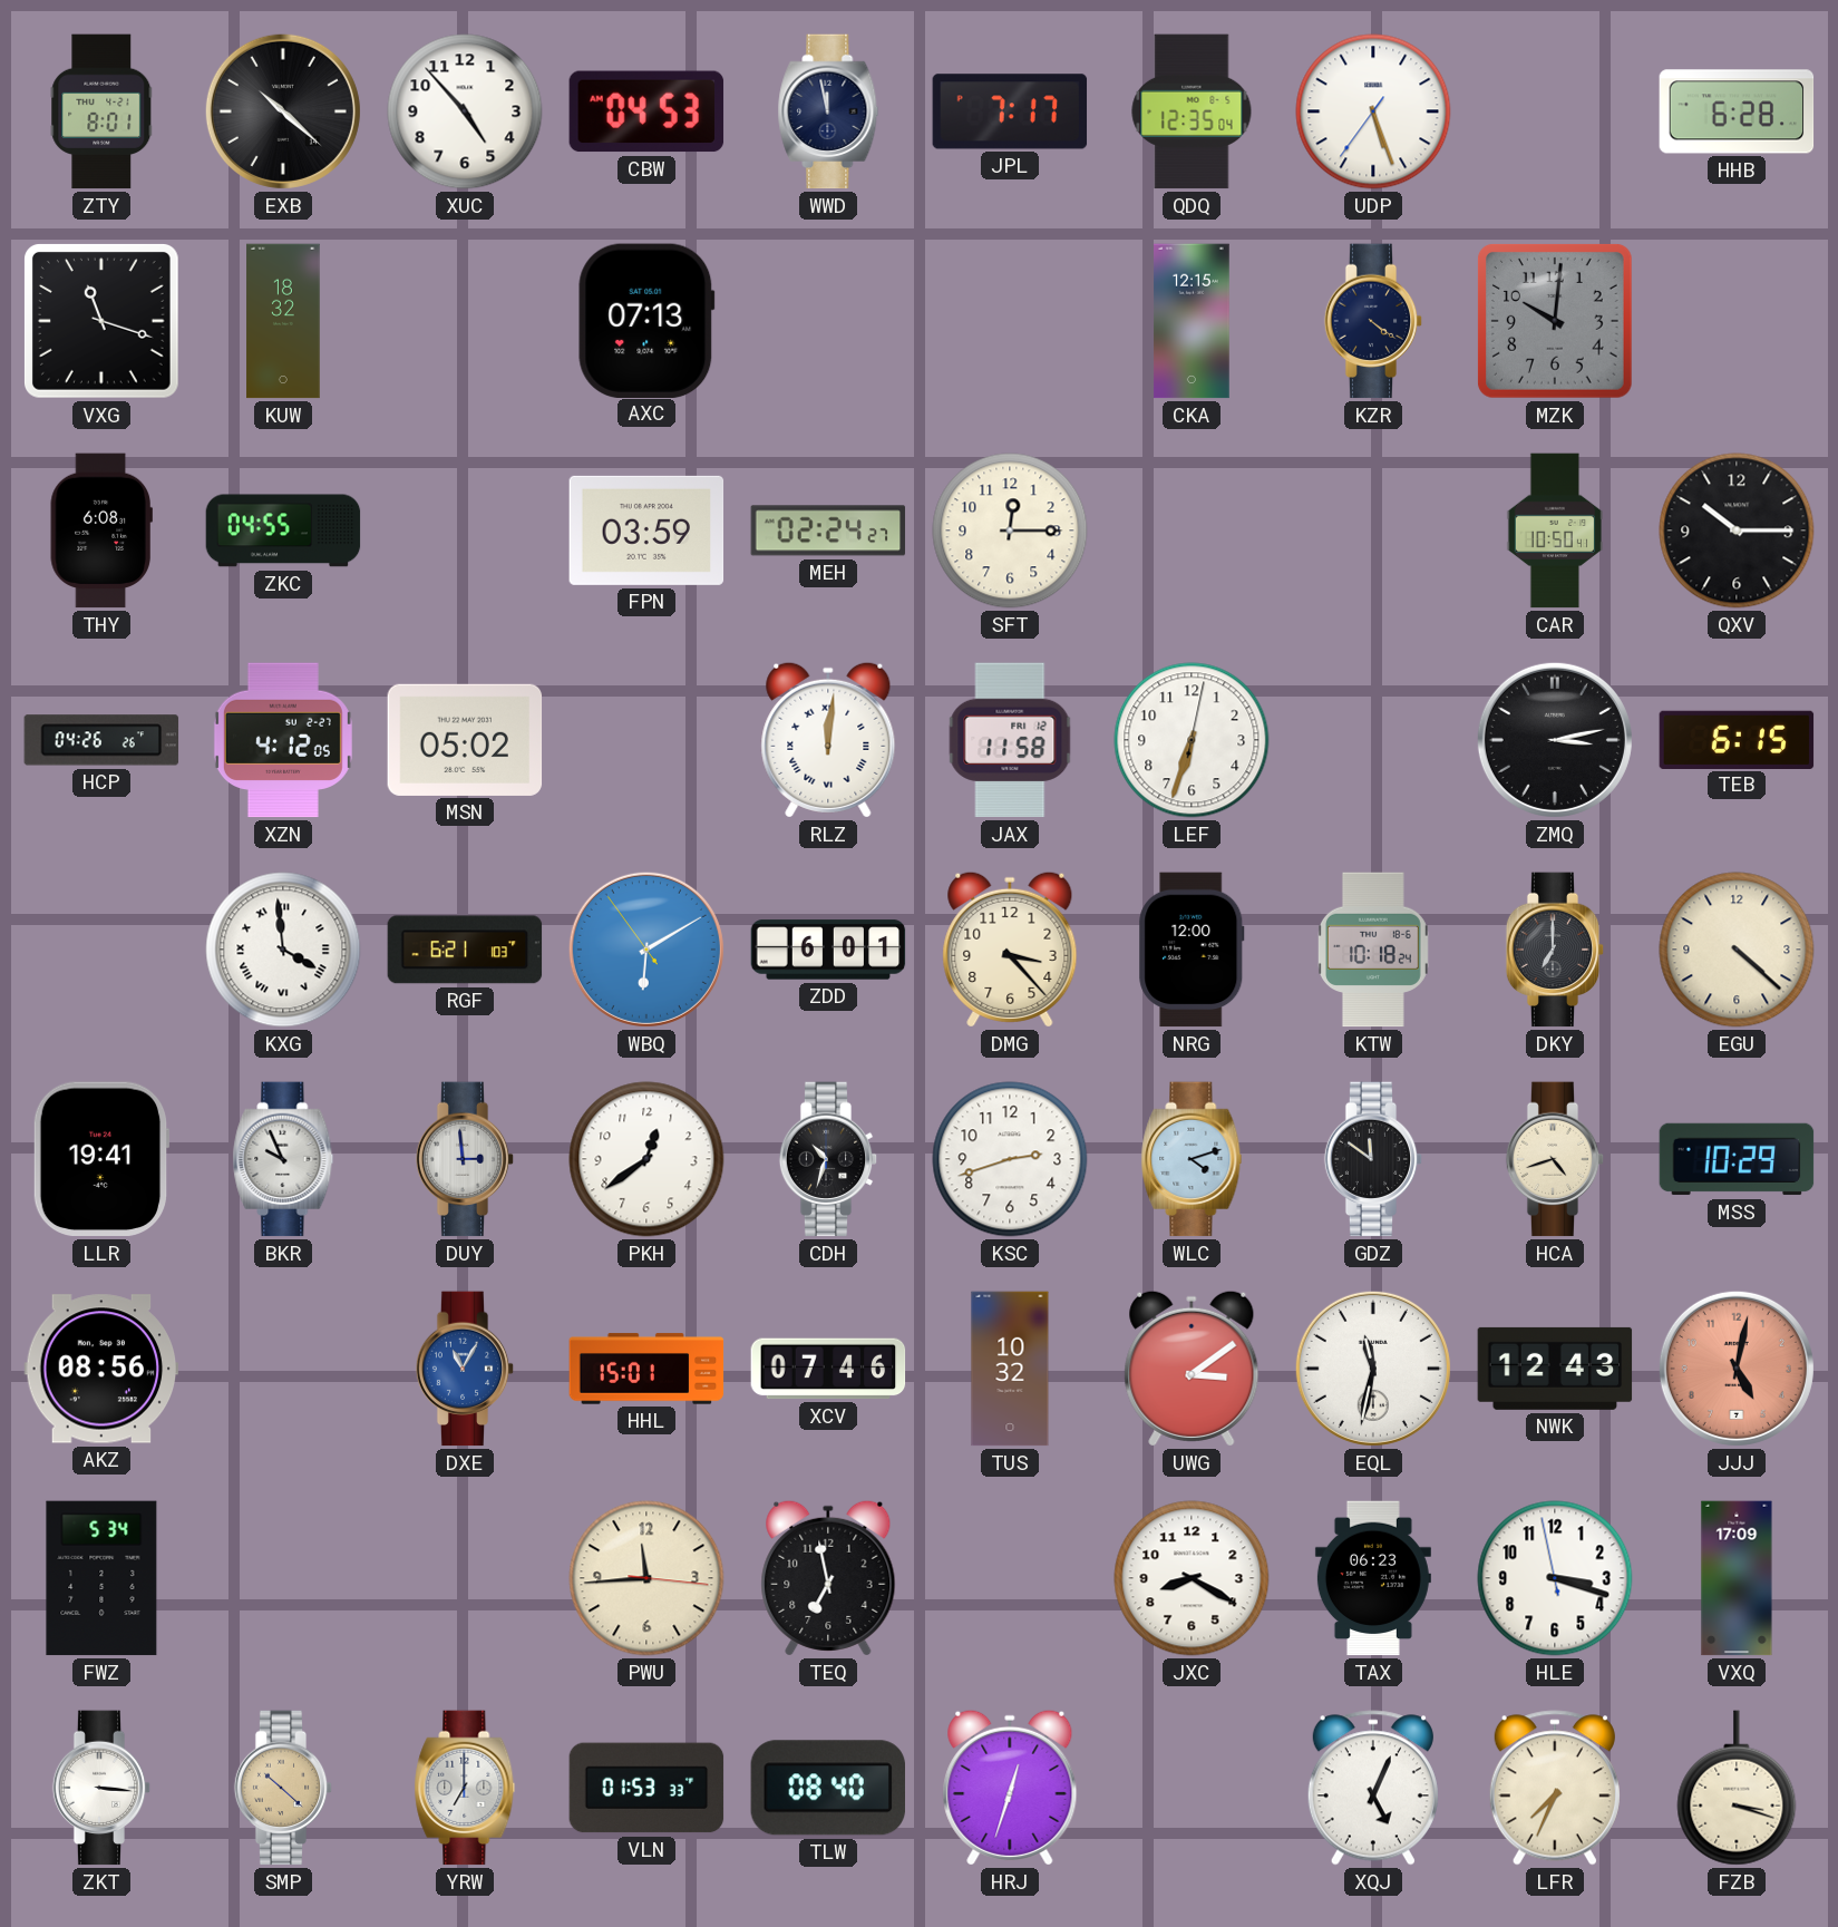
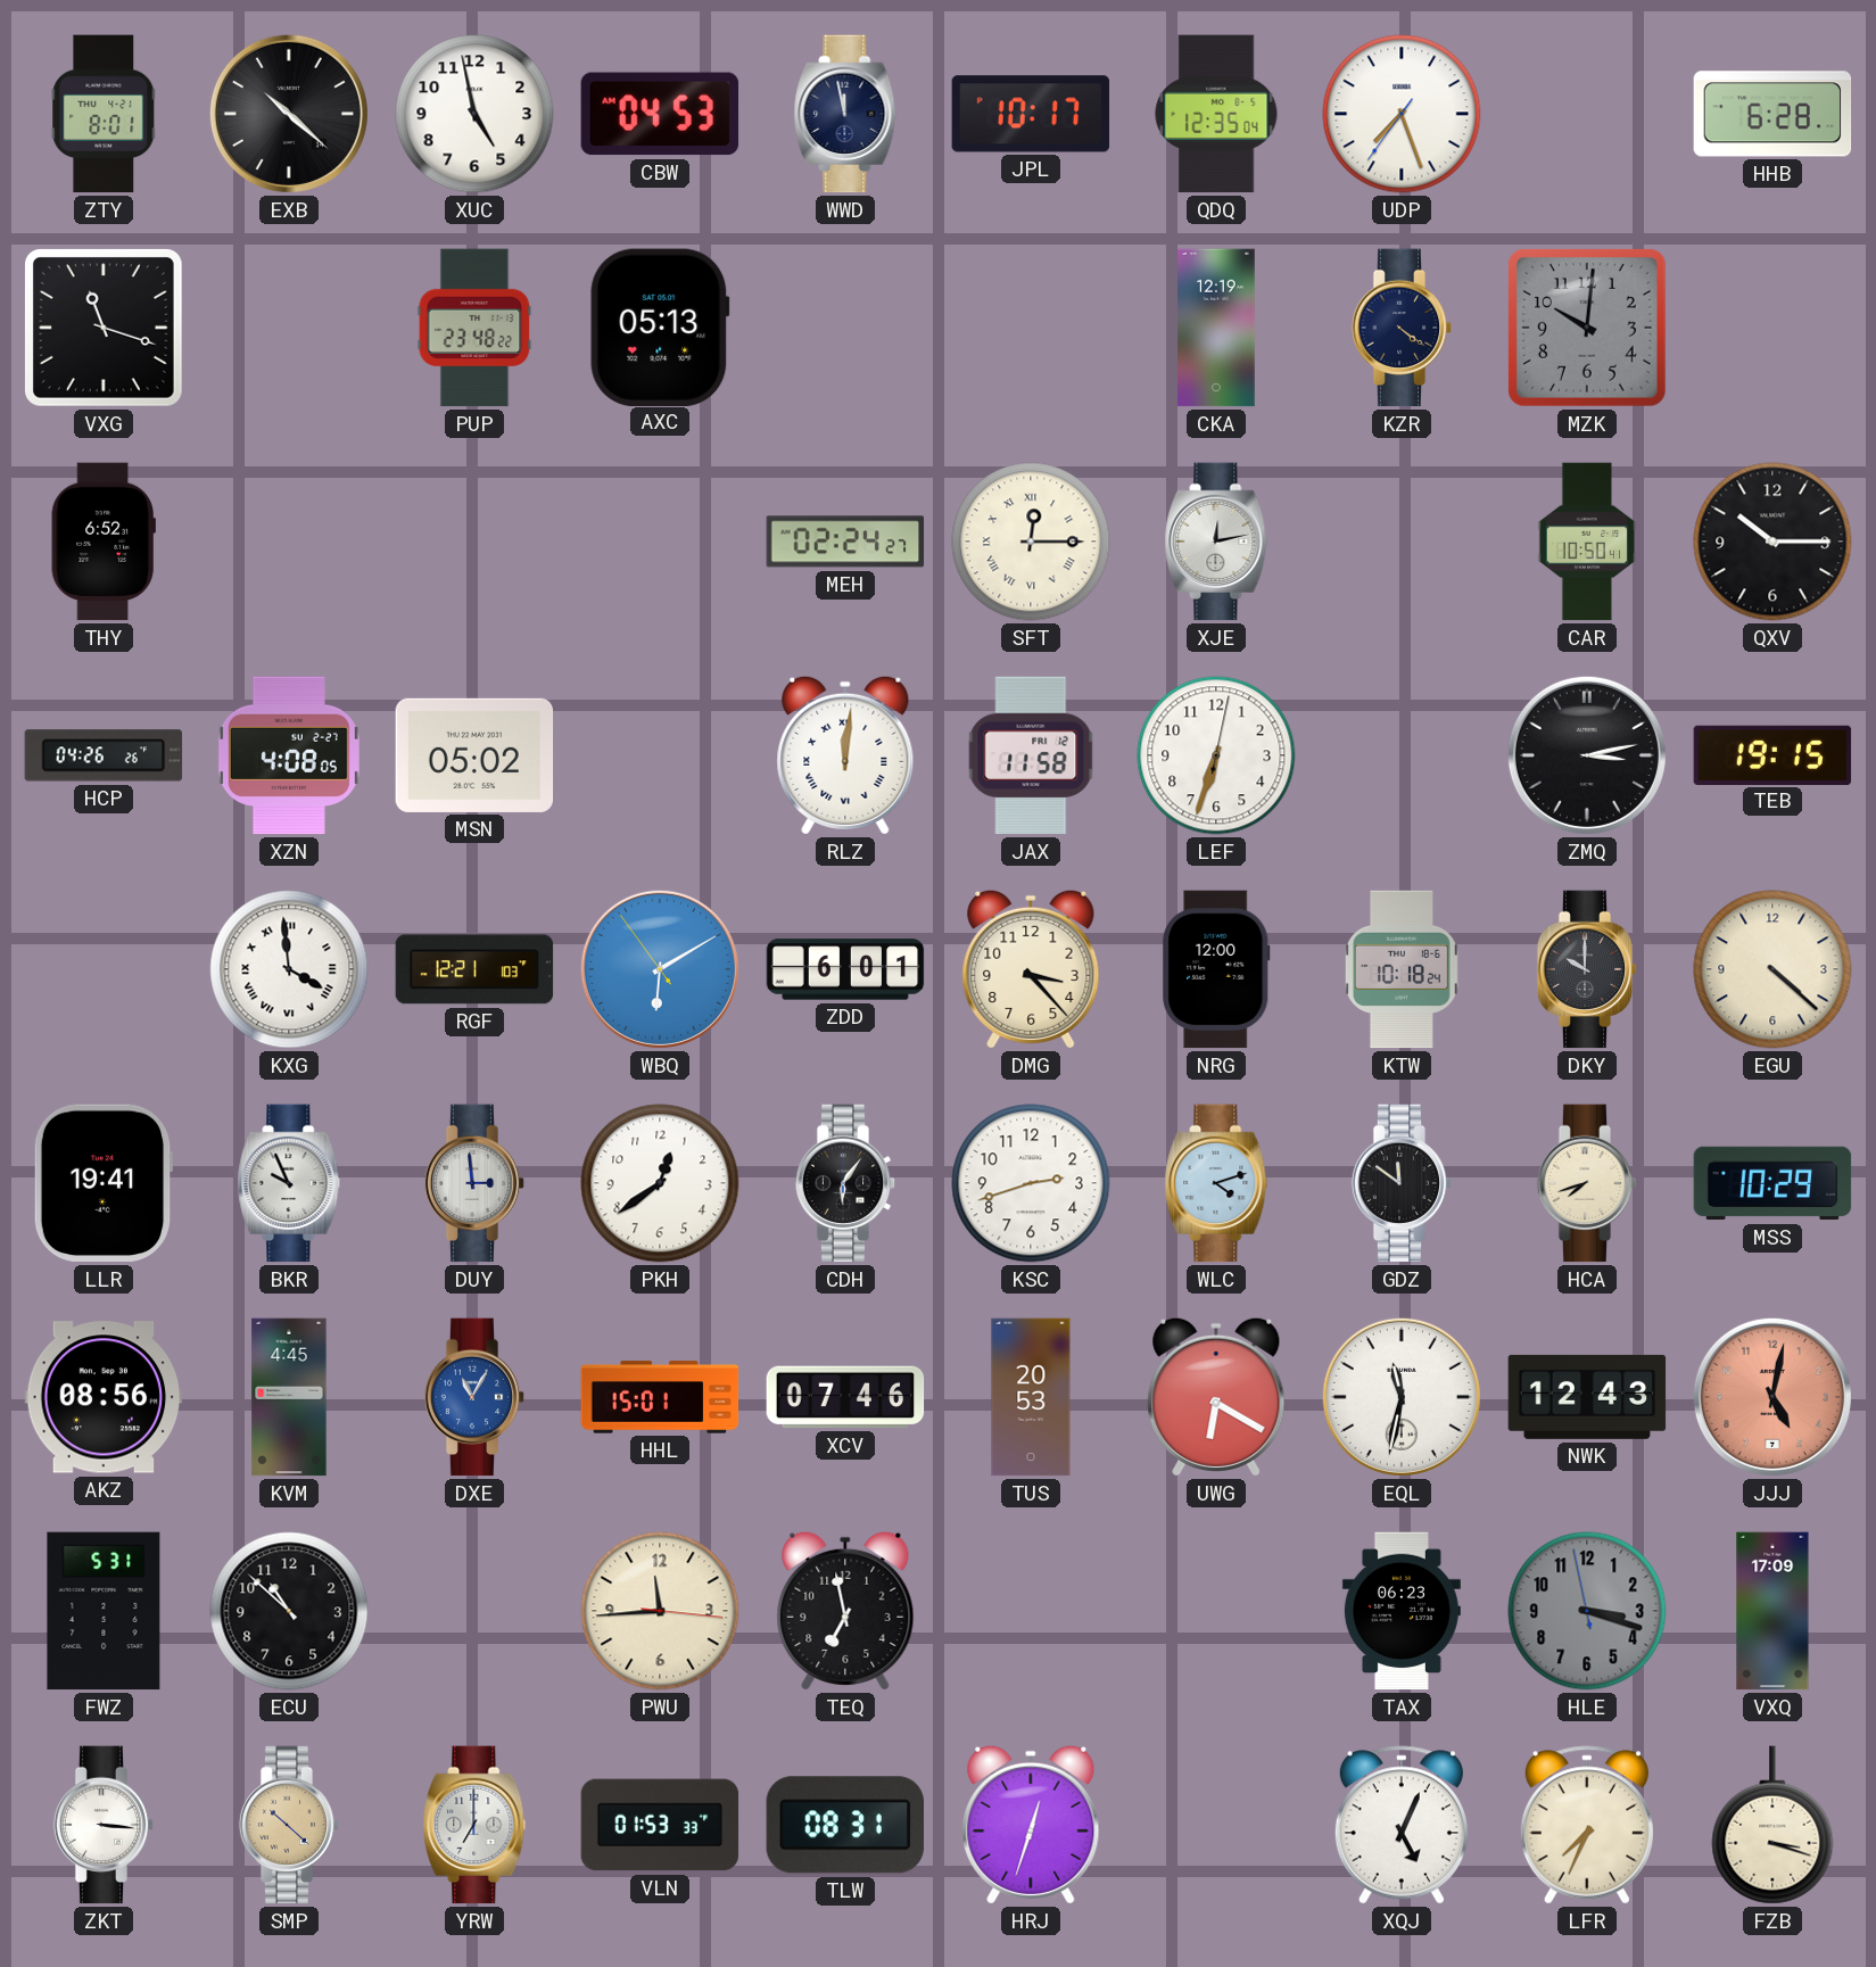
XUC: 4:53 -> 4:58
JPL: 7:17 -> 10:17
UDP: 5:26 -> 7:26
KUW: 18:32 -> none
PUP: none -> 23:48
AXC: 07:13 -> 05:13
CKA: 12:15 -> 12:19
THY: 6:08 -> 6:52
ZKC: 04:55 -> none
FPN: 03:59 -> none
SFT numerals: Arabic -> Roman
XJE: none -> 12:13
XZN: 4:12 -> 4:08
TEB: 6:15 -> 19:15
RGF: 6:21 -> 12:21
DKY: 7:00 -> 10:00
CDH: 10:33 -> 6:06
HCA: 4:42 -> 7:42
KVM: none -> 4:45
TUS: 10:32 -> 20:53
UWG: 3:09 -> 6:20
FWZ: 5:34 -> 5:31
ECU: none -> 10:52
JXC: 8:20 -> none
HLE dial: white -> grey
TLW: 08:40 -> 08:31
